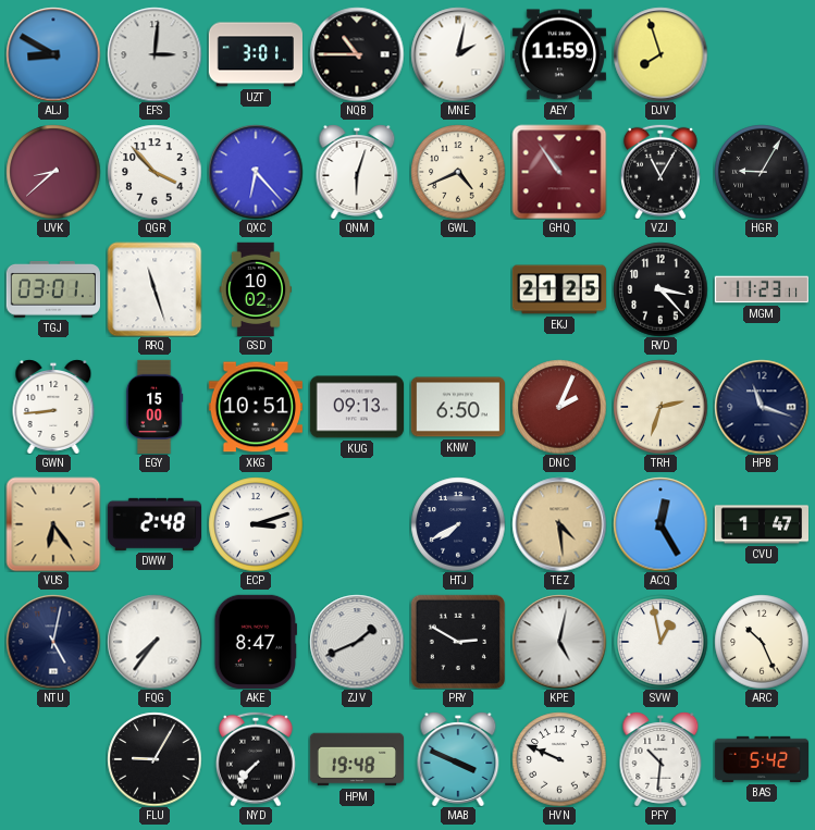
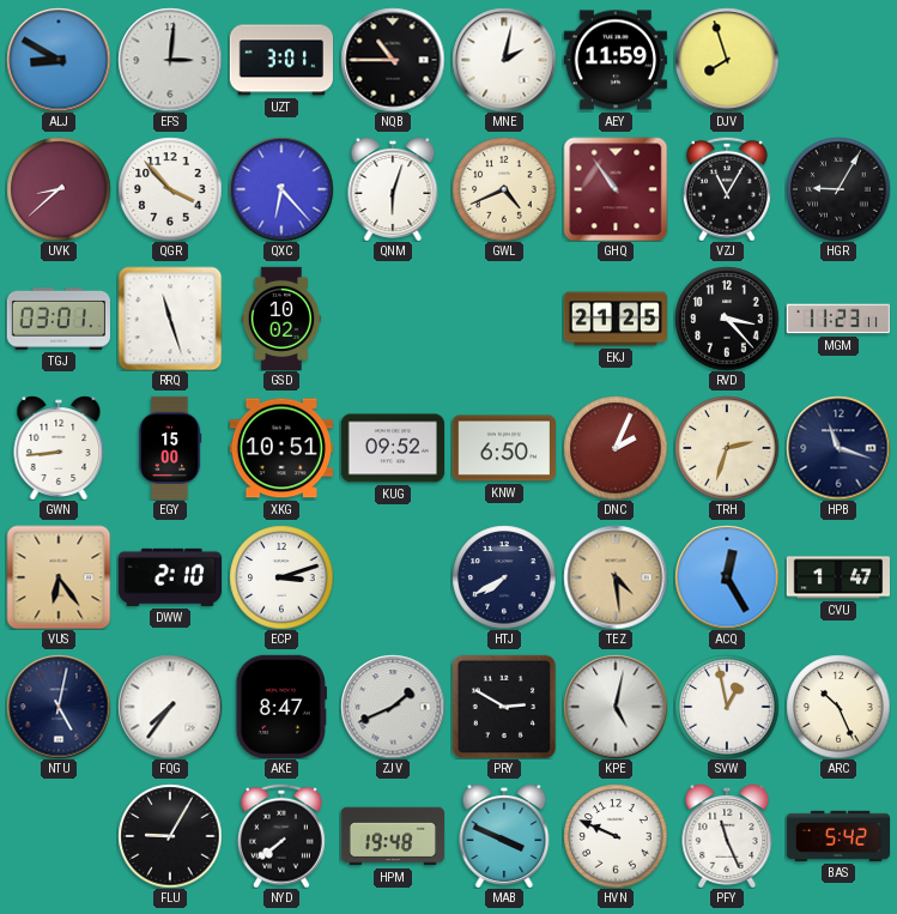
KUG: 09:13 -> 09:52
DWW: 2:48 -> 2:10
NYD: 7:37 -> 7:39
PFY: 10:31 -> 11:26
